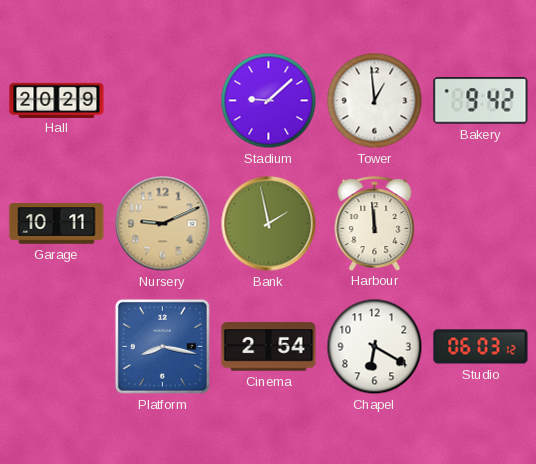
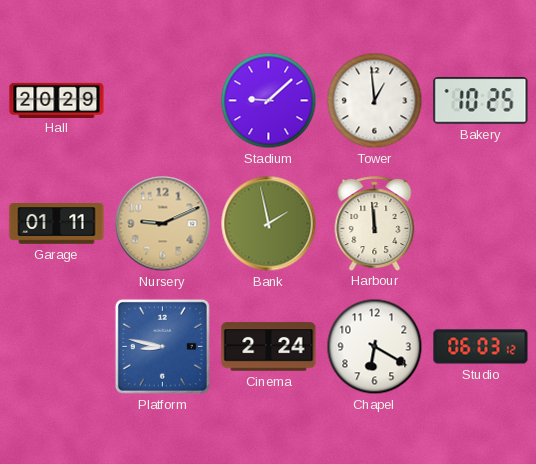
Bakery: 9:42 -> 10:25
Garage: 10:11 -> 01:11
Platform: 8:17 -> 8:47
Cinema: 2:54 -> 2:24
